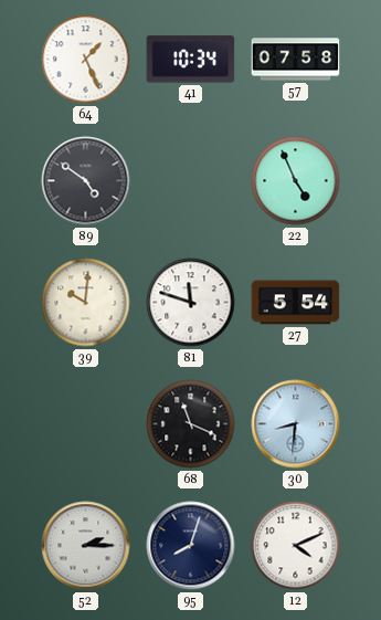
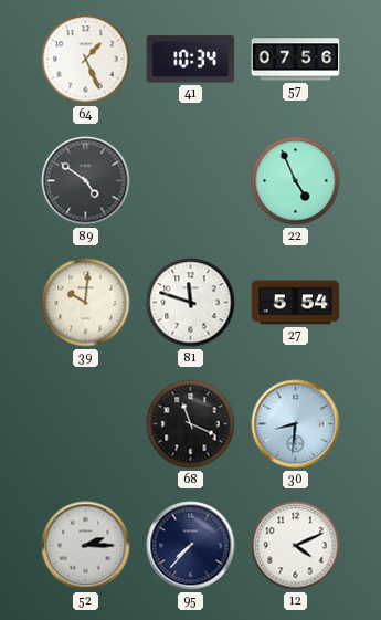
57: 07:58 -> 07:56
95: 8:03 -> 7:37
